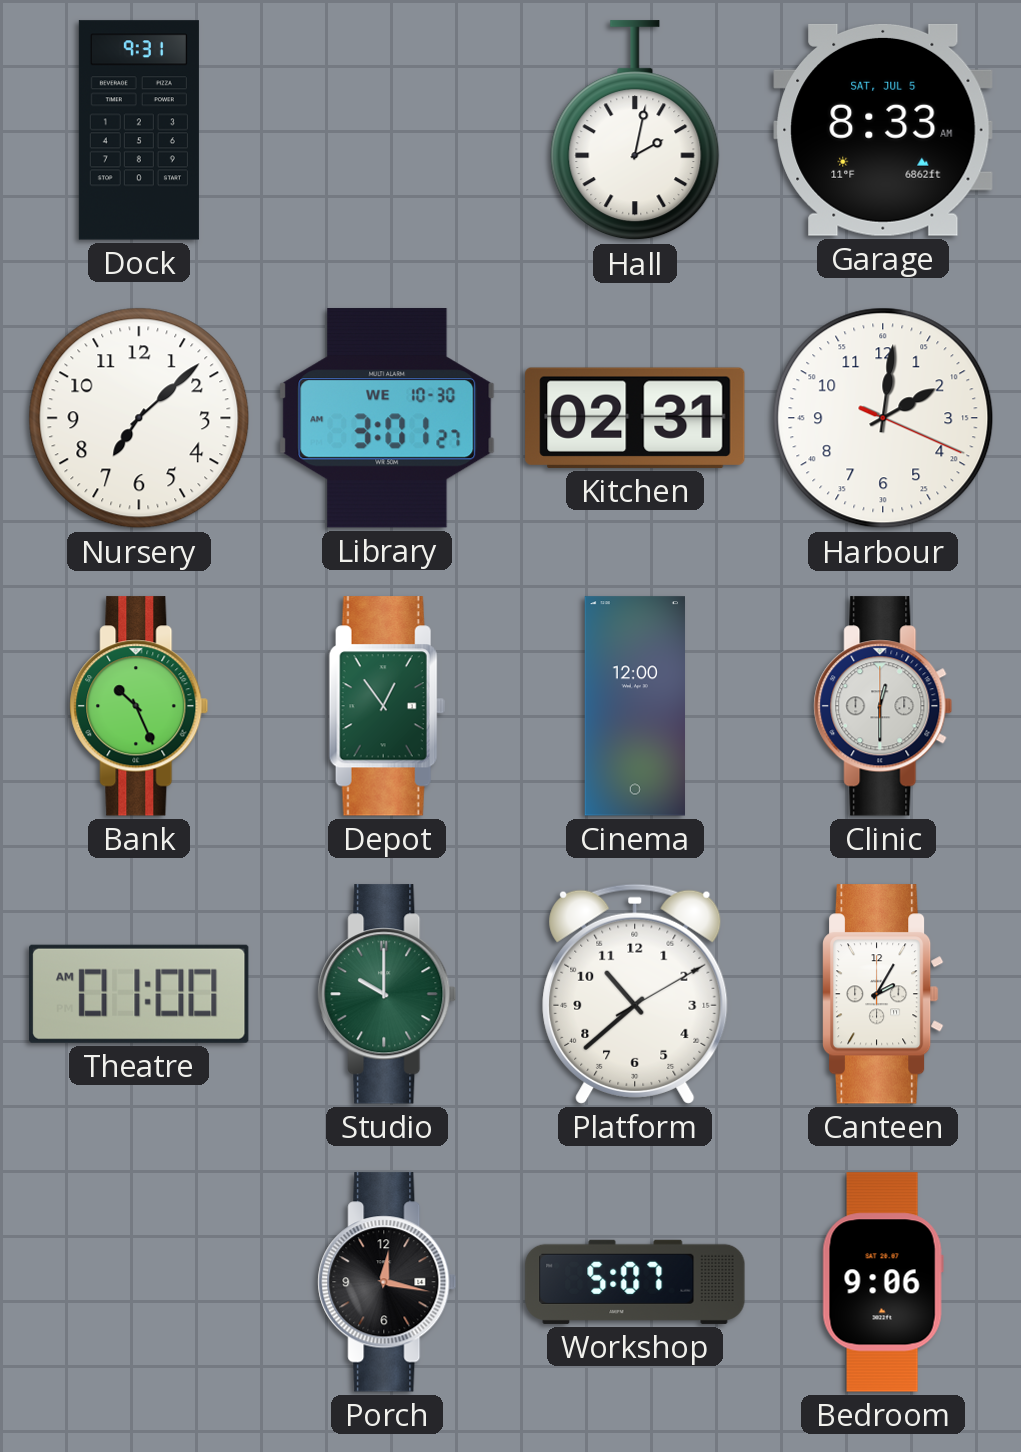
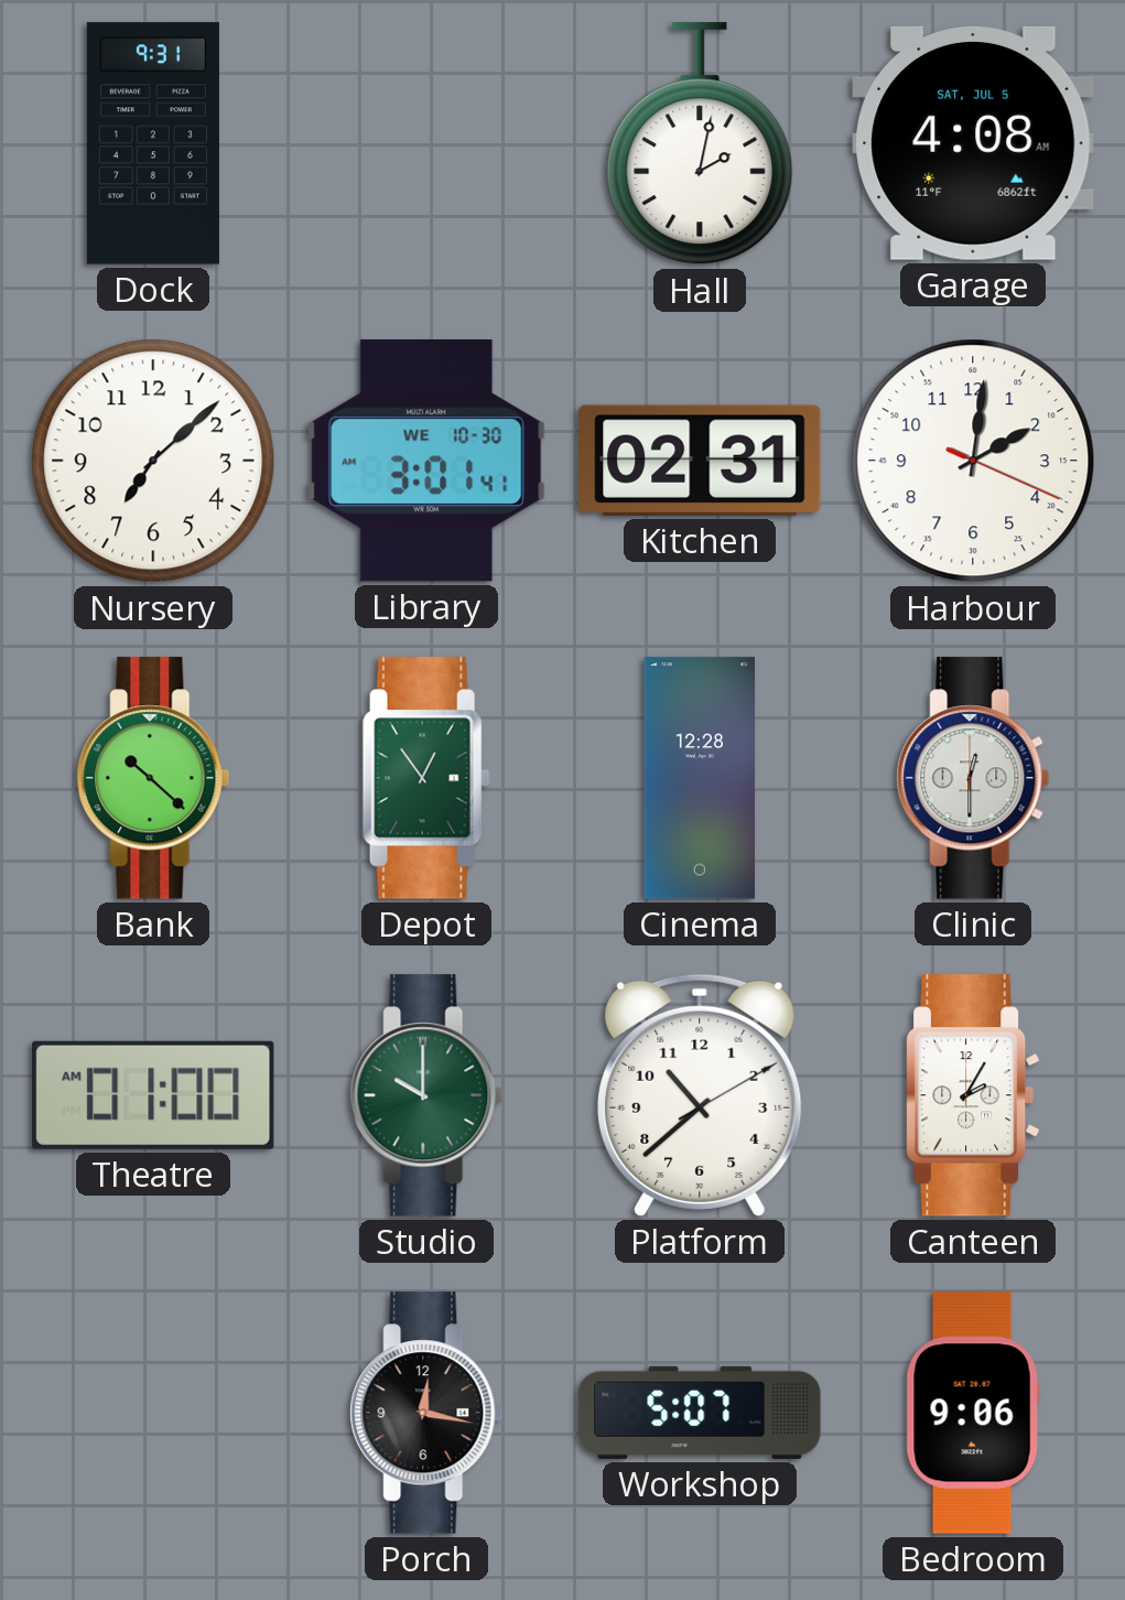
Garage: 8:33 -> 4:08
Library: 3:01:27 -> 3:01:41
Bank: 10:26 -> 10:22
Cinema: 12:00 -> 12:28
